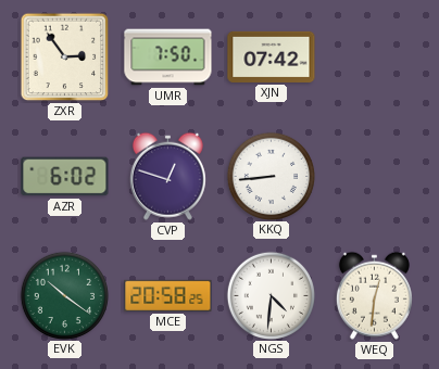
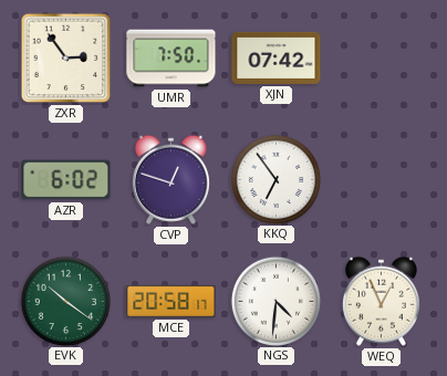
KKQ: 8:44 -> 6:54
MCE: 20:58:25 -> 20:58:17
WEQ: 12:31 -> 12:56
